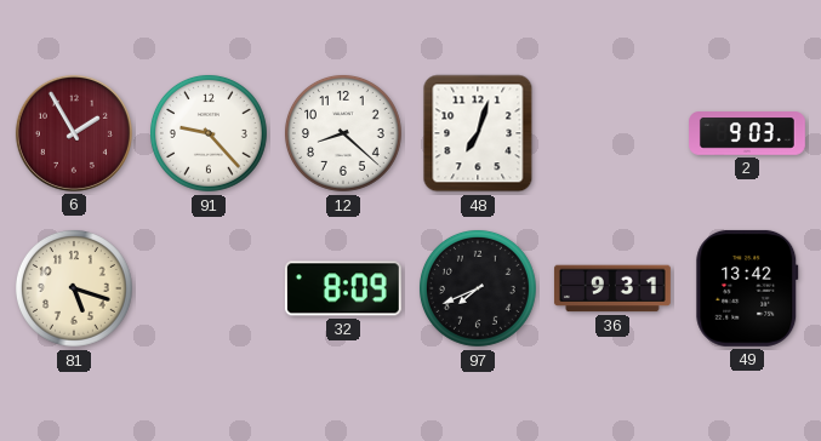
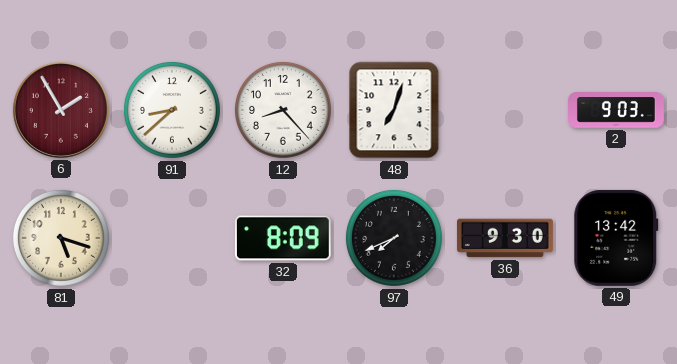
91: 9:23 -> 8:38
12: 8:22 -> 8:23
36: 9:31 -> 9:30
